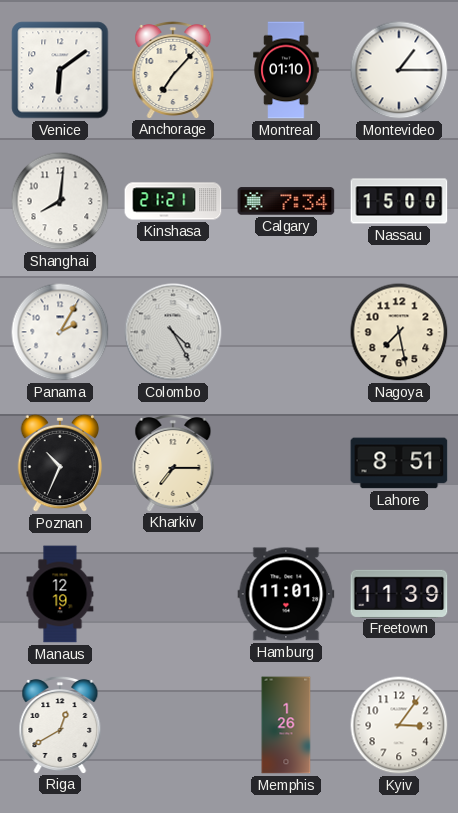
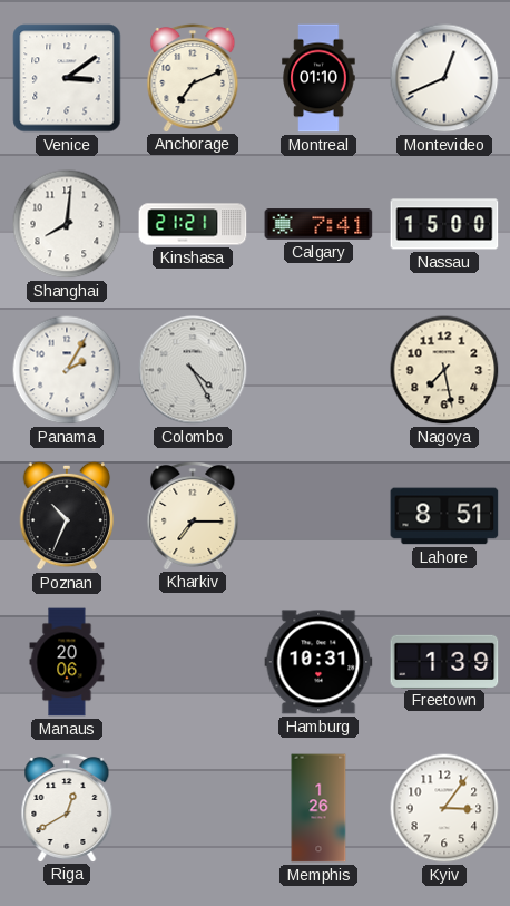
Venice: 6:09 -> 3:09
Anchorage: 7:07 -> 7:11
Montevideo: 1:15 -> 12:41
Calgary: 7:34 -> 7:41
Manaus: 12:19 -> 20:06
Hamburg: 11:01 -> 10:31
Freetown: 11:39 -> 1:39
